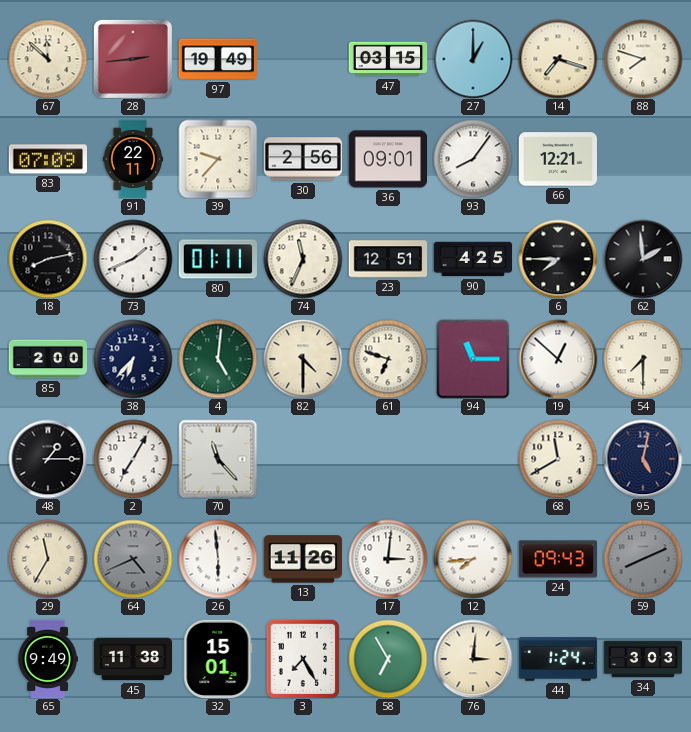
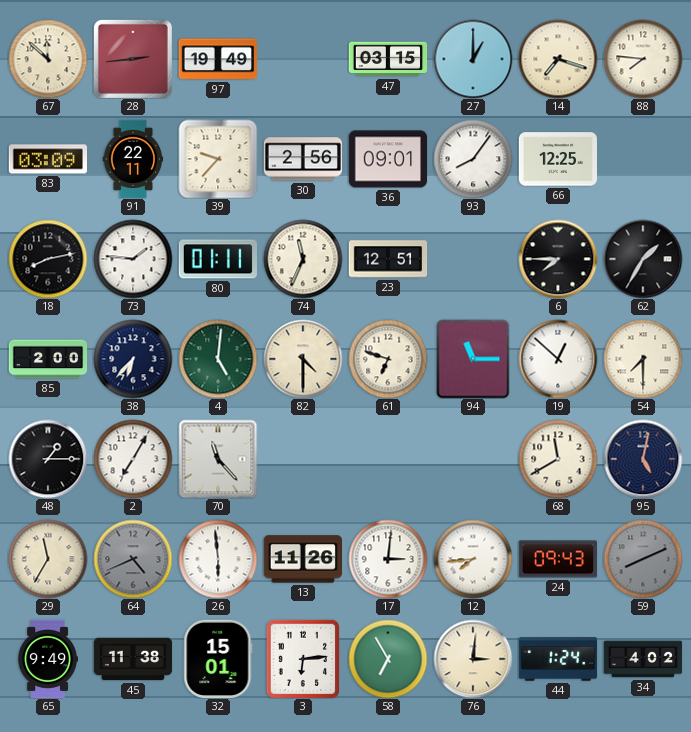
88: 7:48 -> 7:46
83: 07:09 -> 03:09
66: 12:21 -> 12:25
73: 1:41 -> 1:46
90: 4:25 -> none
62: 1:59 -> 1:35
3: 7:25 -> 6:14
34: 3:03 -> 4:02
